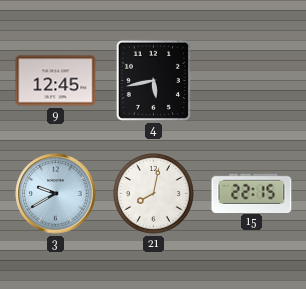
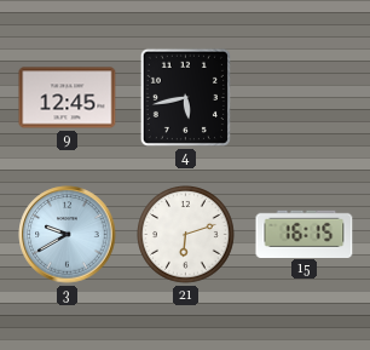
21: 8:02 -> 6:12
15: 22:15 -> 16:15
